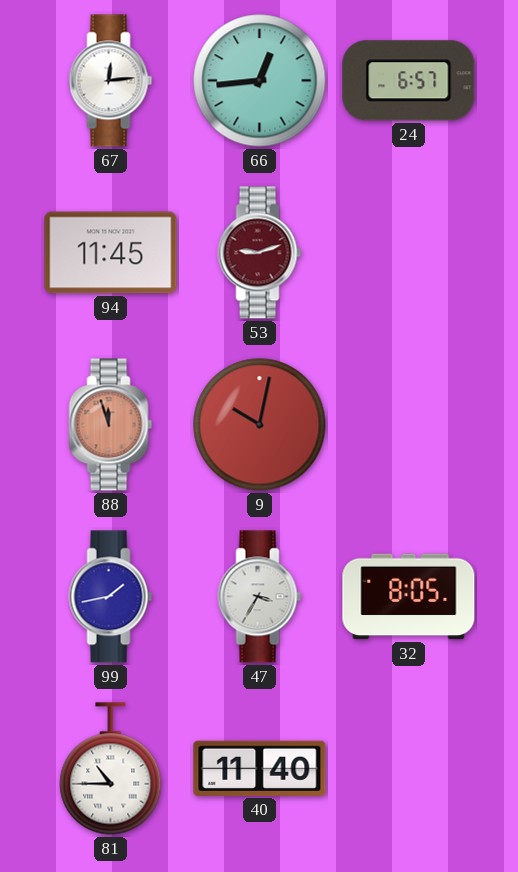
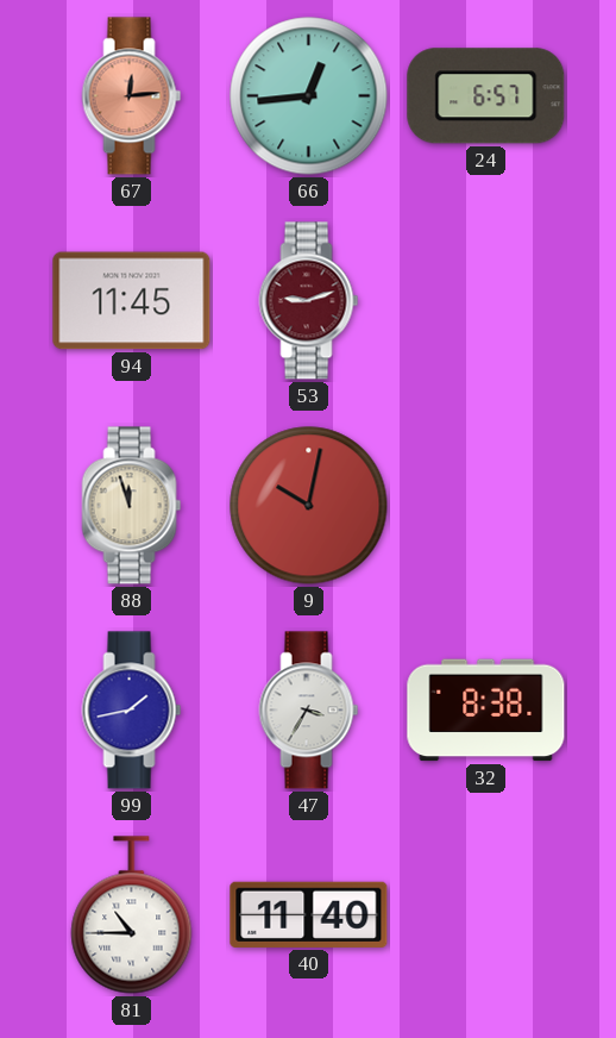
67 dial: white -> salmon
88 dial: salmon -> cream
32: 8:05 -> 8:38
